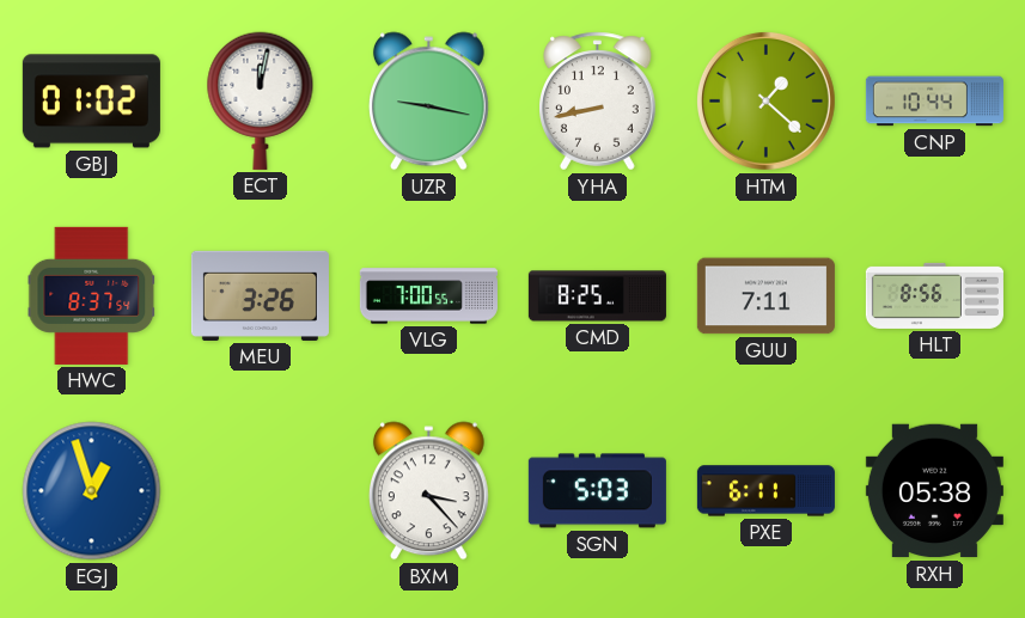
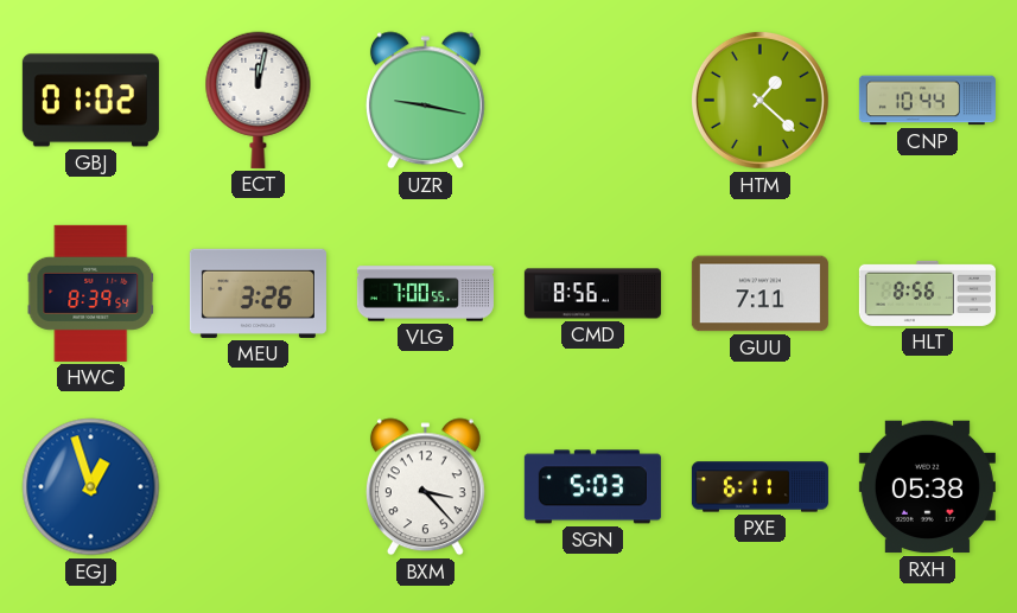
YHA: 8:43 -> none
HWC: 8:37 -> 8:39
CMD: 8:25 -> 8:56
